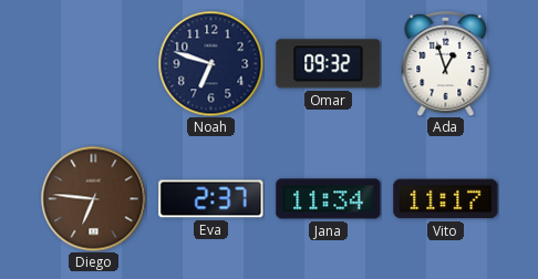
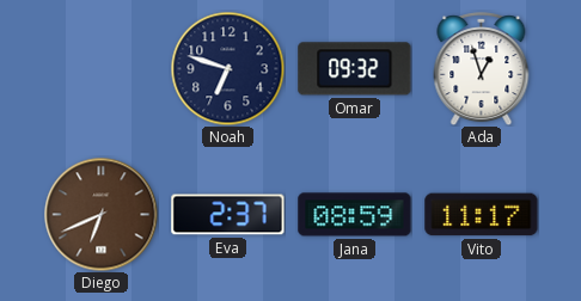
Diego: 6:46 -> 6:41
Jana: 11:34 -> 08:59
